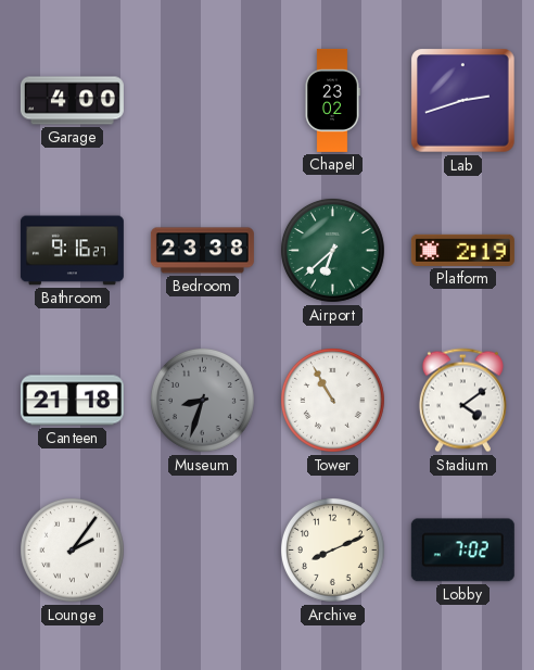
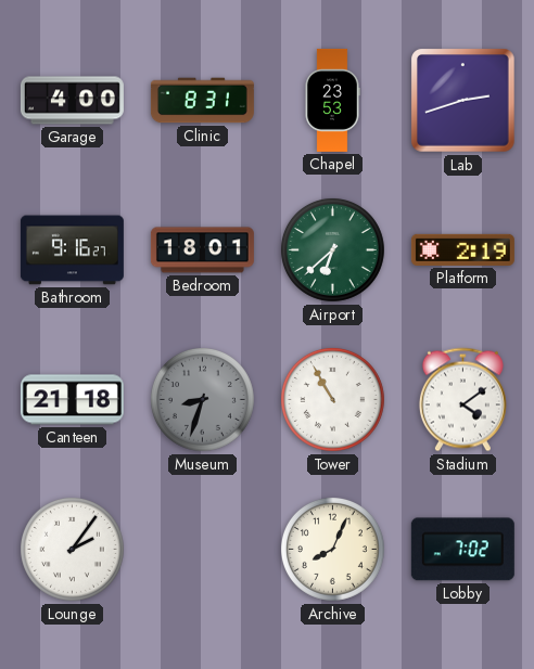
Clinic: none -> 8:31
Chapel: 23:02 -> 23:53
Bedroom: 23:38 -> 18:01
Archive: 8:11 -> 8:04
